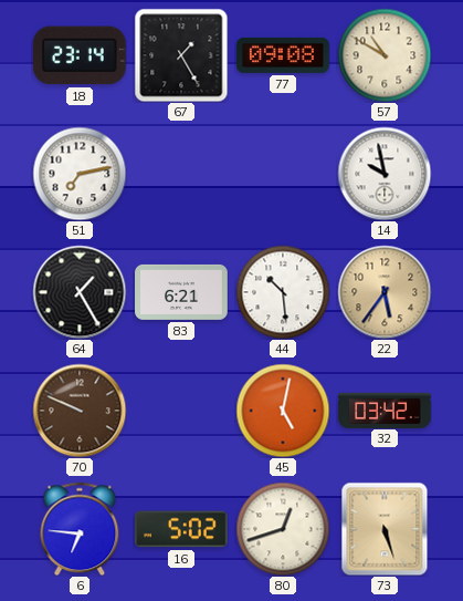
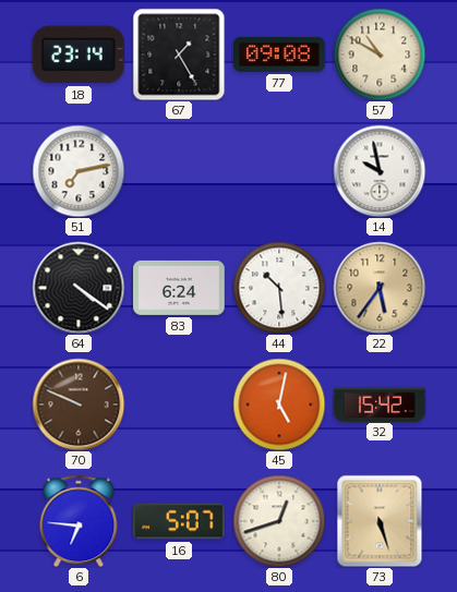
64: 1:25 -> 4:21
83: 6:21 -> 6:24
32: 03:42 -> 15:42
16: 5:02 -> 5:07
